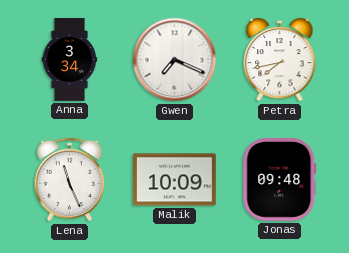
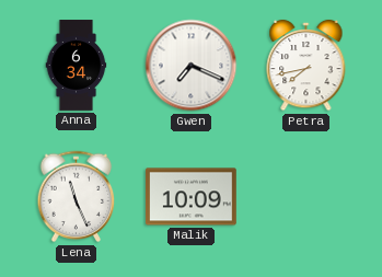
Anna: 3:34 -> 6:34
Jonas: 09:48 -> none
